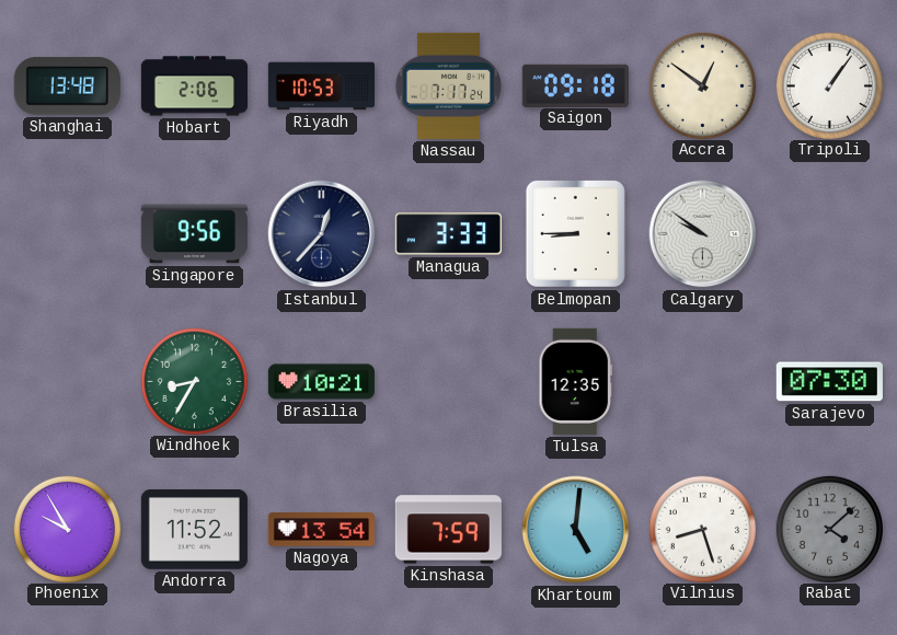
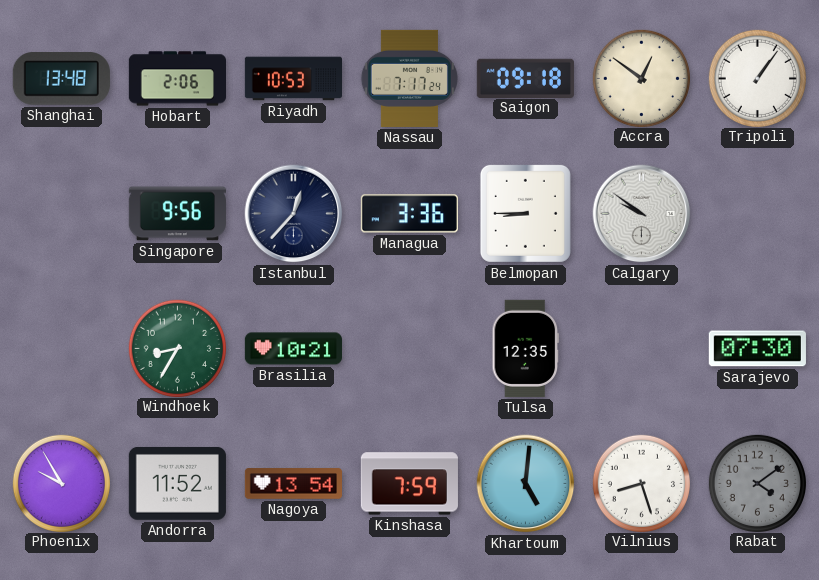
Managua: 3:33 -> 3:36
Rabat: 4:08 -> 4:09
